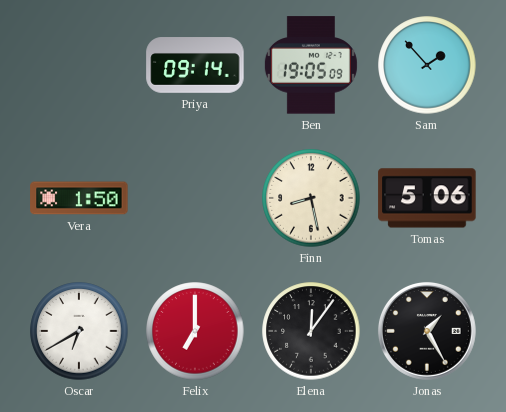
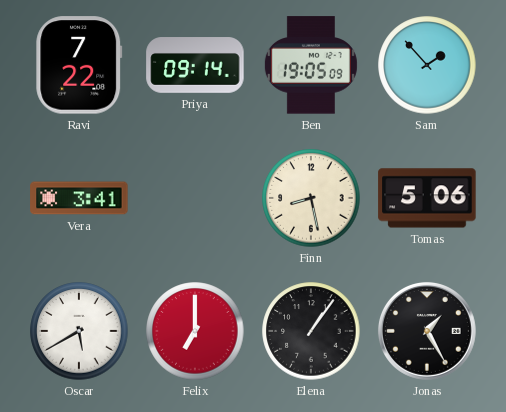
Ravi: none -> 7:22
Vera: 1:50 -> 3:41
Oscar: 6:40 -> 5:40
Elena: 12:06 -> 1:06
